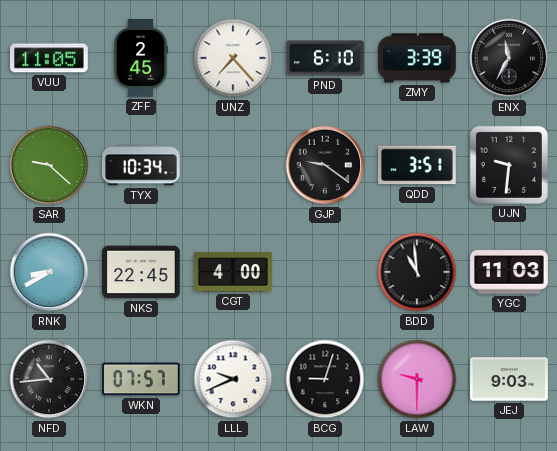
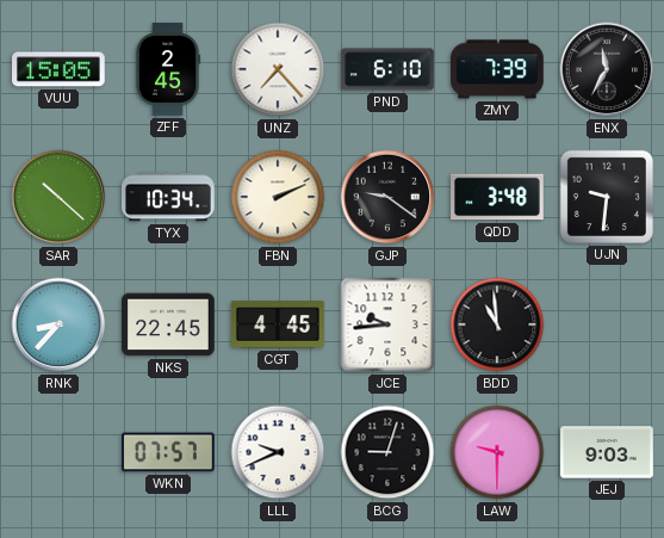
VUU: 11:05 -> 15:05
ZMY: 3:39 -> 7:39
SAR: 9:22 -> 10:22
FBN: none -> 2:11
QDD: 3:51 -> 3:48
RNK: 8:40 -> 8:37
CGT: 4:00 -> 4:45
JCE: none -> 9:44
YGC: 11:03 -> none
NFD: 10:44 -> none
